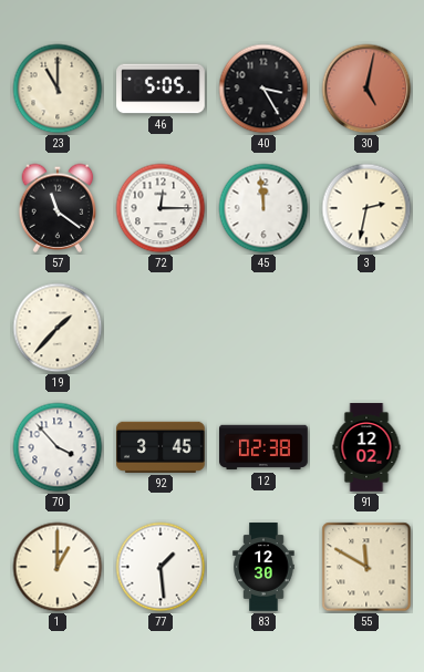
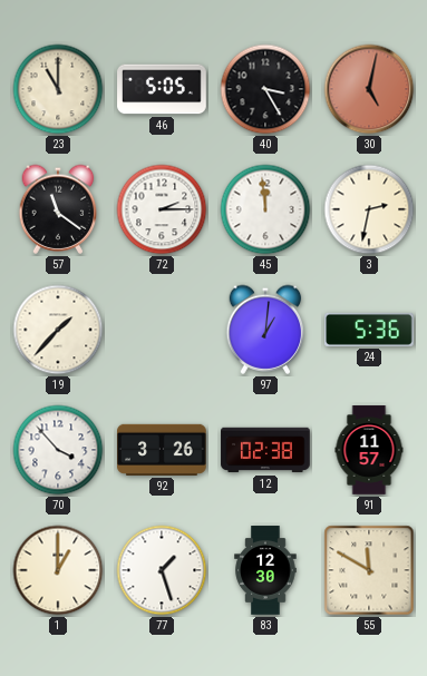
72: 12:15 -> 2:15
97: none -> 1:01
24: none -> 5:36
92: 3:45 -> 3:26
91: 12:02 -> 11:57
77: 1:29 -> 1:27
